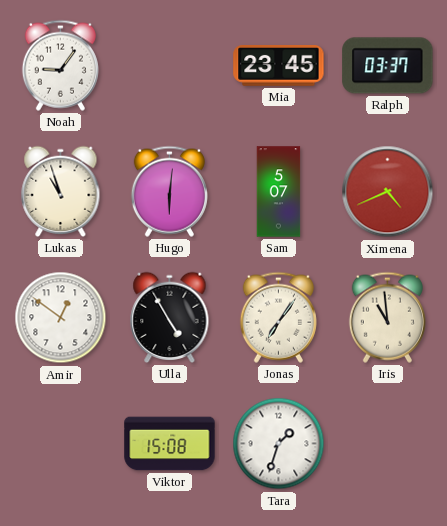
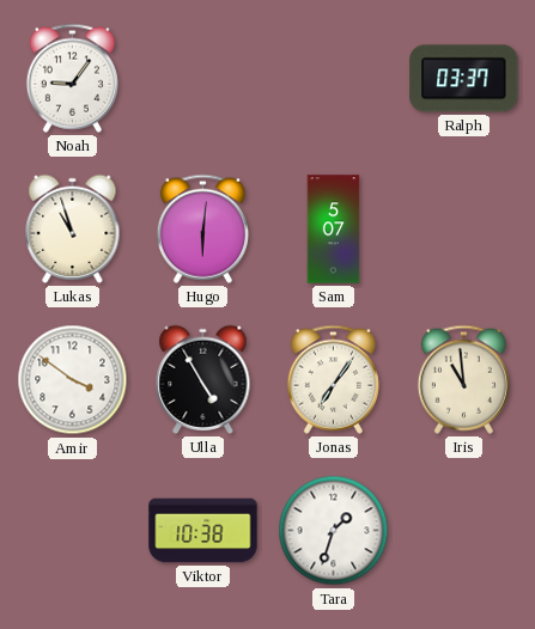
Mia: 23:45 -> none
Ximena: 4:41 -> none
Amir: 12:51 -> 3:51
Viktor: 15:08 -> 10:38
